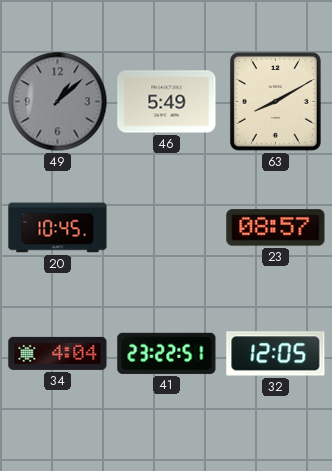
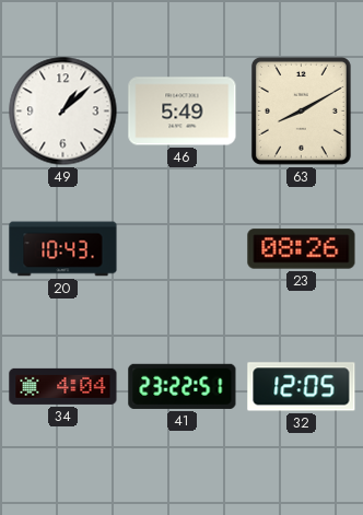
49 dial: grey -> white
20: 10:45 -> 10:43
23: 08:57 -> 08:26
